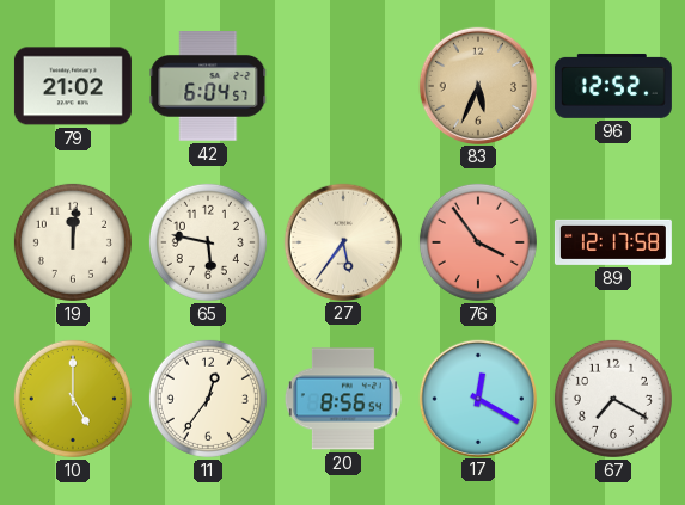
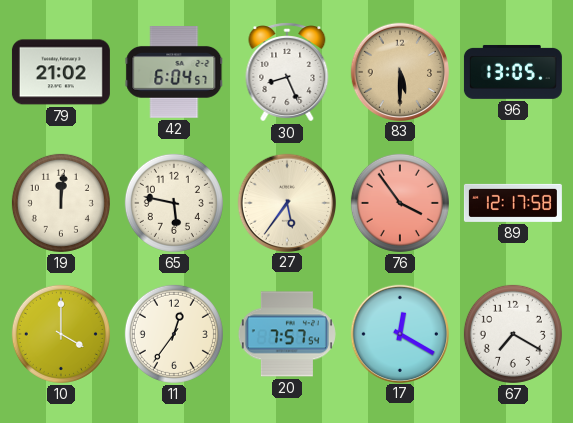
30: none -> 8:26
83: 5:34 -> 5:30
96: 12:52 -> 13:05
10: 5:00 -> 4:00
20: 8:56 -> 7:57
